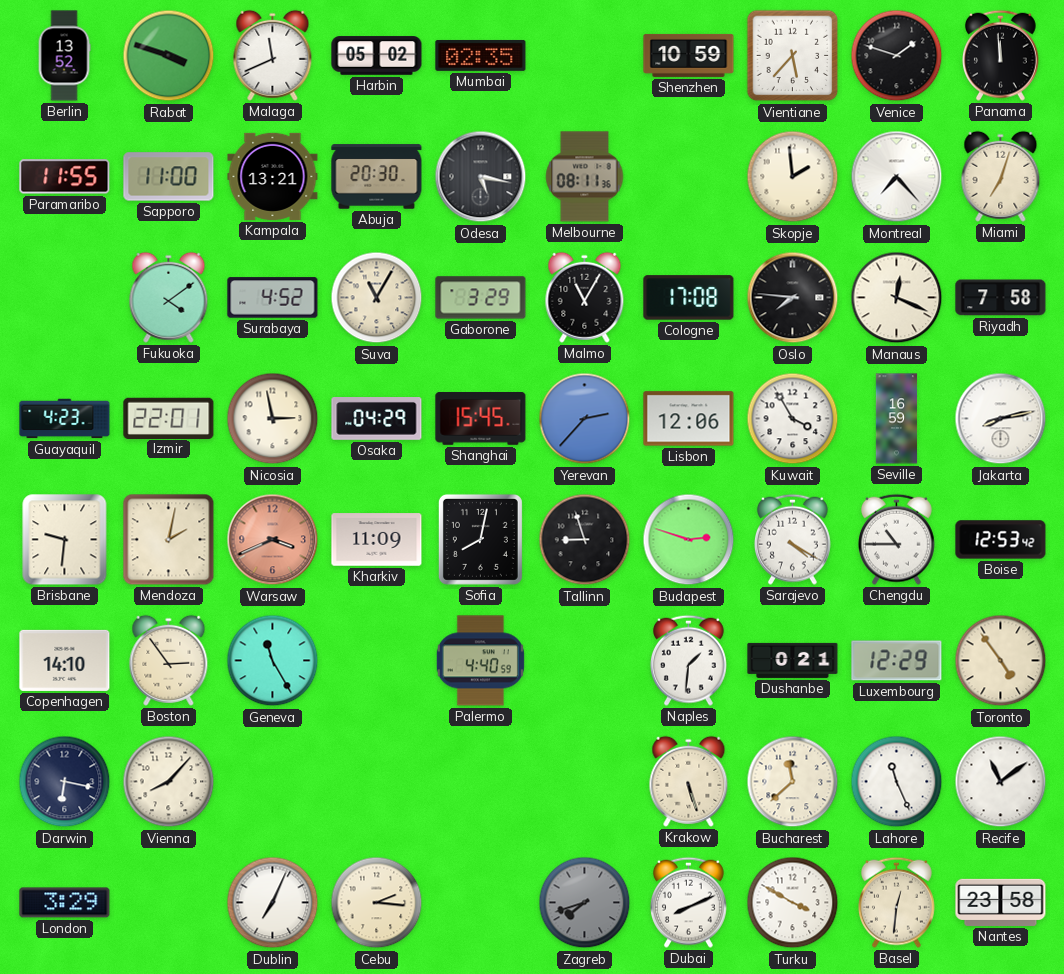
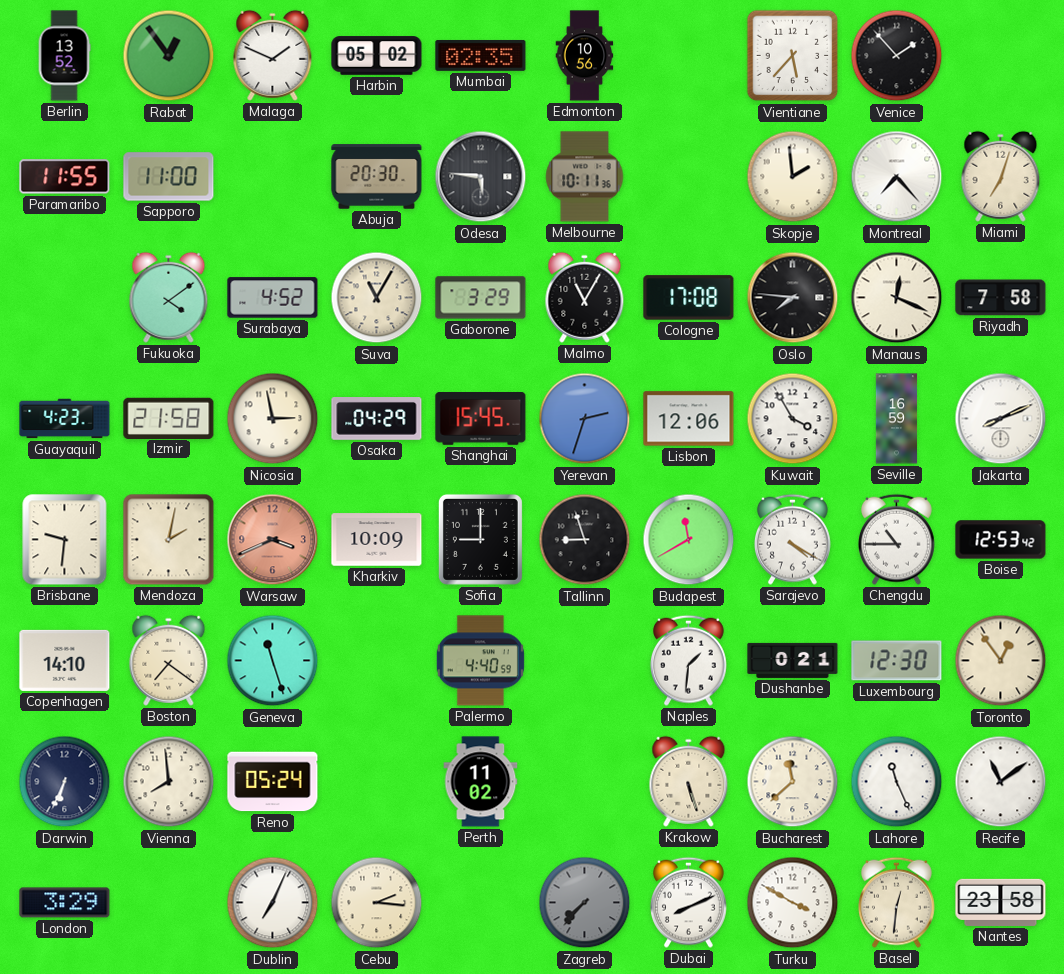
Rabat: 3:48 -> 12:54
Malaga: 11:41 -> 1:49
Edmonton: none -> 10:56
Shenzhen: 10:59 -> none
Venice: 1:48 -> 1:53
Panama: 11:59 -> none
Kampala: 13:21 -> none
Odesa: 5:17 -> 5:46
Melbourne: 08:11 -> 10:11
Izmir: 22:01 -> 21:58
Yerevan: 2:37 -> 2:33
Jakarta: 8:13 -> 8:11
Kharkiv: 11:09 -> 10:09
Sofia: 8:02 -> 9:00
Budapest: 2:48 -> 11:40
Boston: 2:54 -> 7:21
Geneva: 11:25 -> 11:27
Luxembourg: 12:29 -> 12:30
Toronto: 4:54 -> 12:54
Darwin: 6:17 -> 6:34
Vienna: 8:07 -> 7:59
Reno: none -> 05:24
Perth: none -> 11:02
Zagreb: 7:42 -> 7:37
